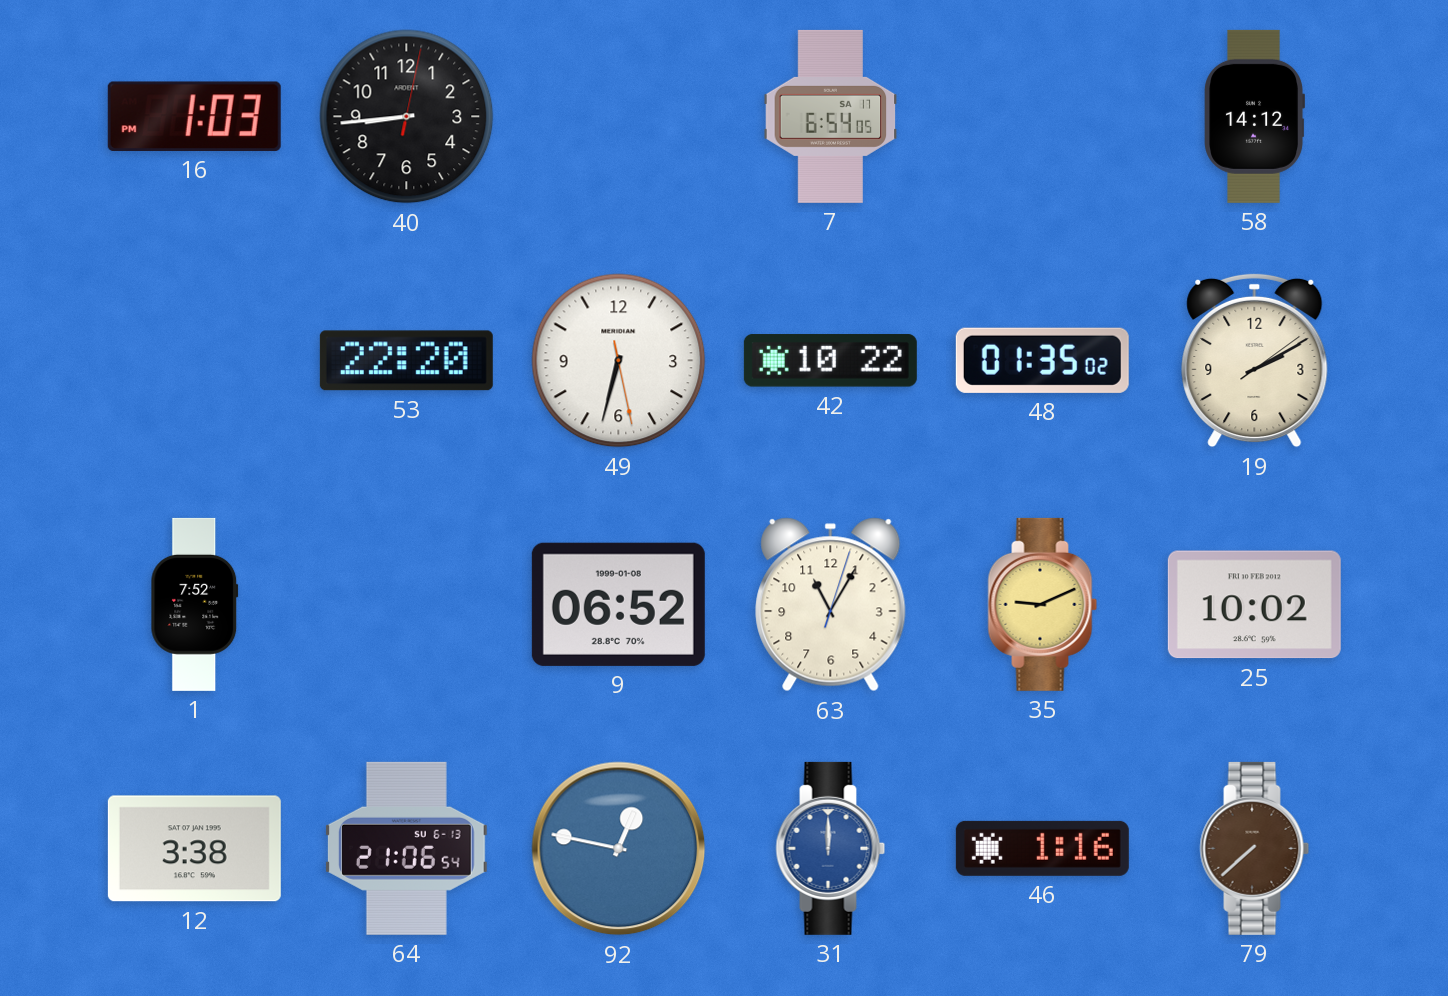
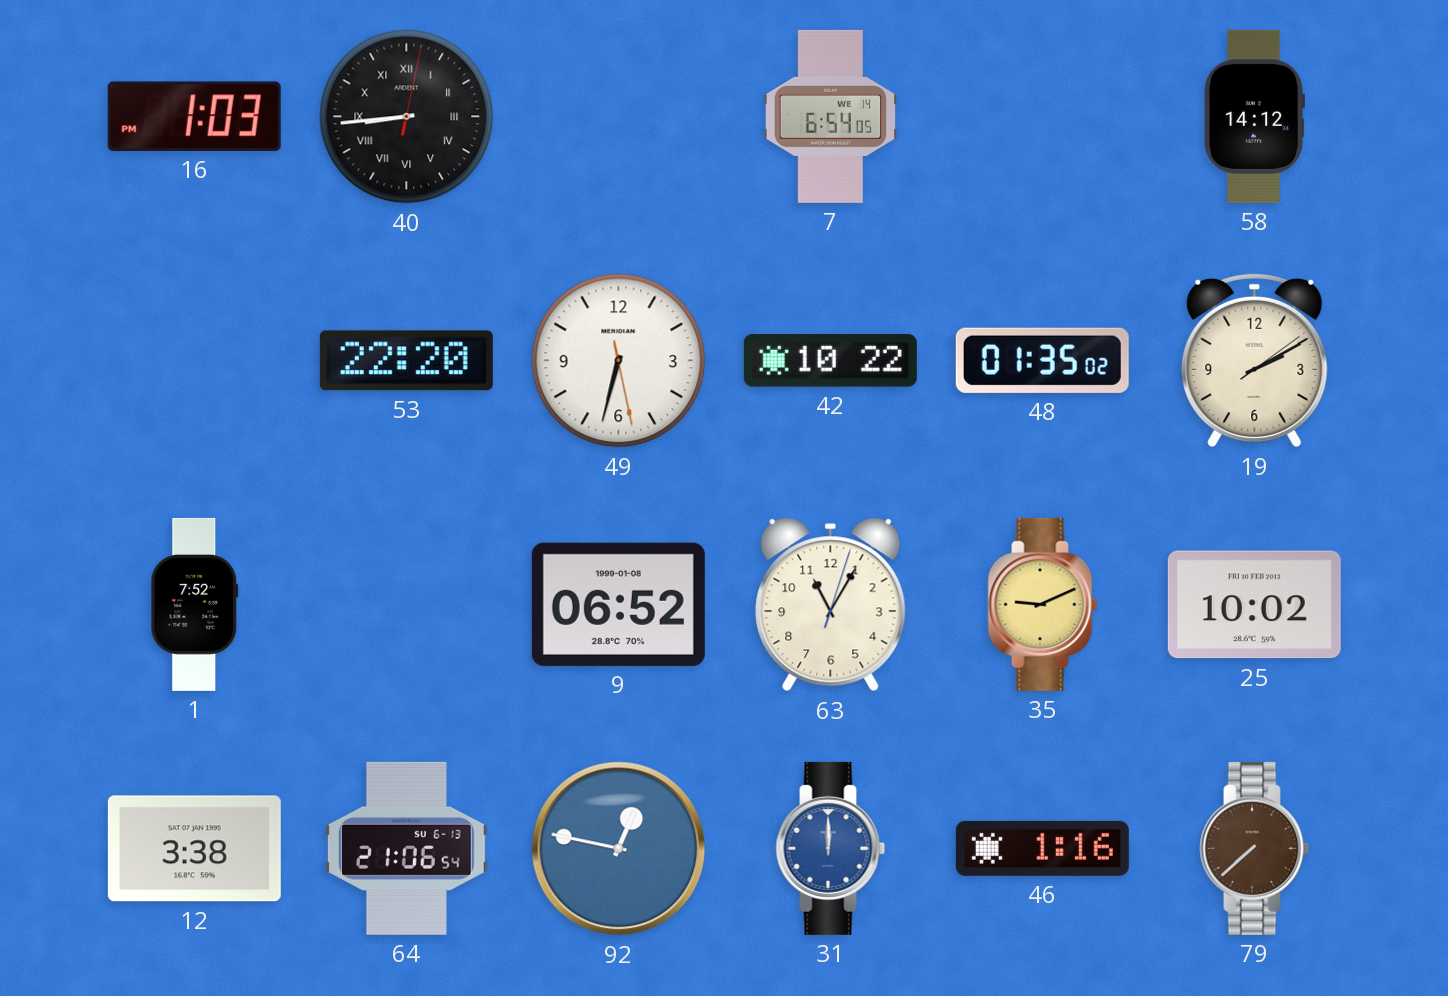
40 numerals: Arabic -> Roman
7 date: SA 17 -> WE 14
